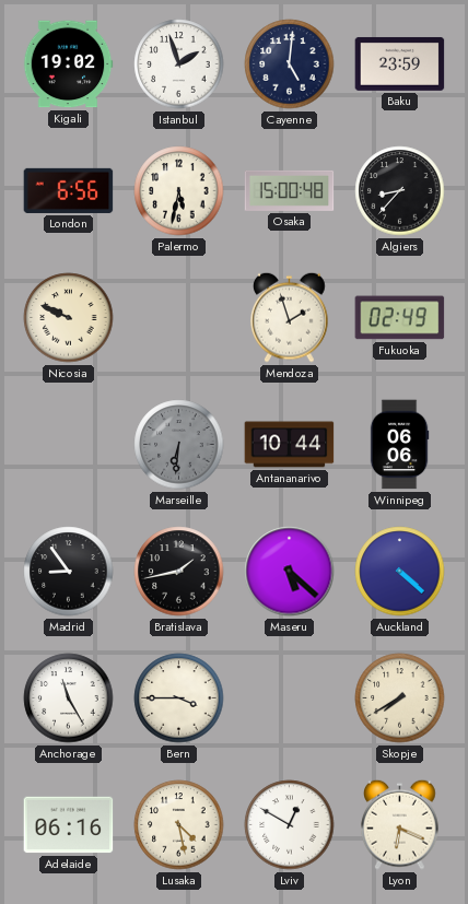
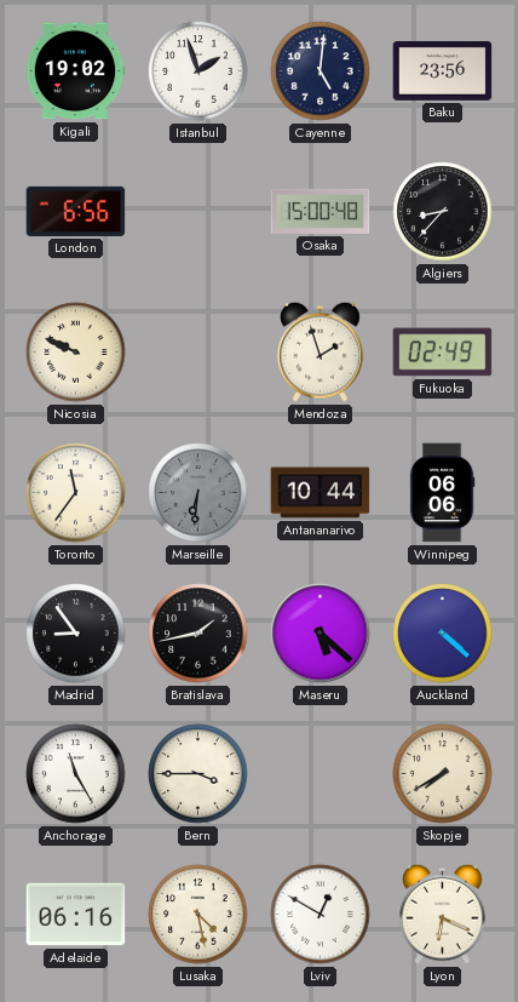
Baku: 23:59 -> 23:56
Palermo: 5:32 -> none
Toronto: none -> 11:36
